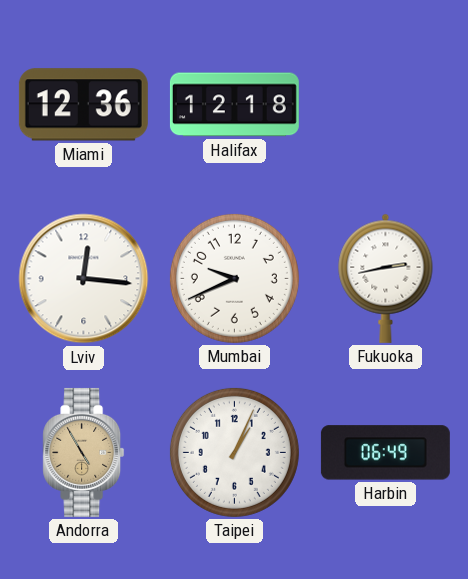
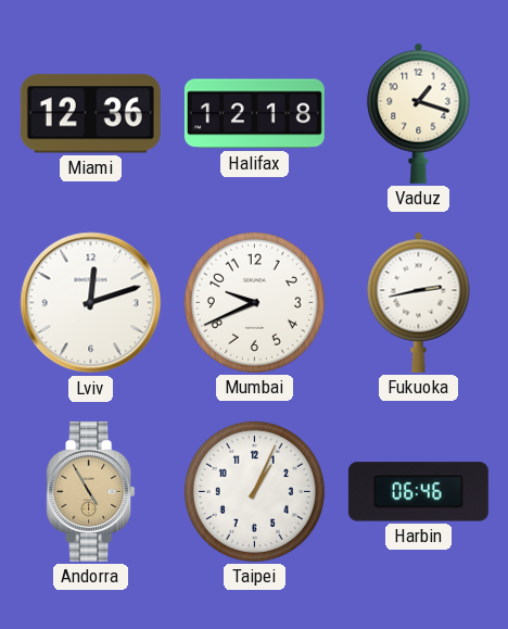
Vaduz: none -> 1:18
Lviv: 12:16 -> 12:12
Harbin: 06:49 -> 06:46
